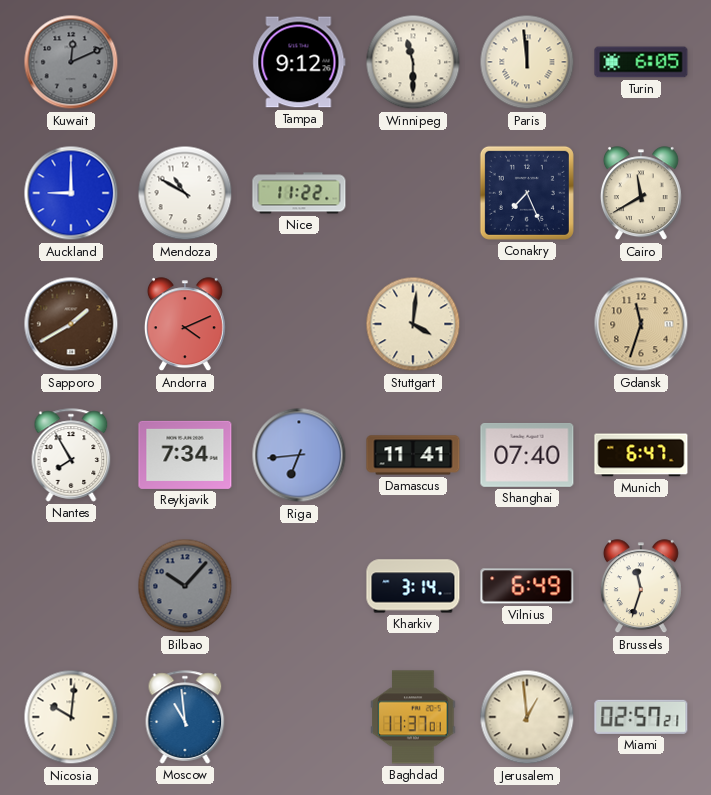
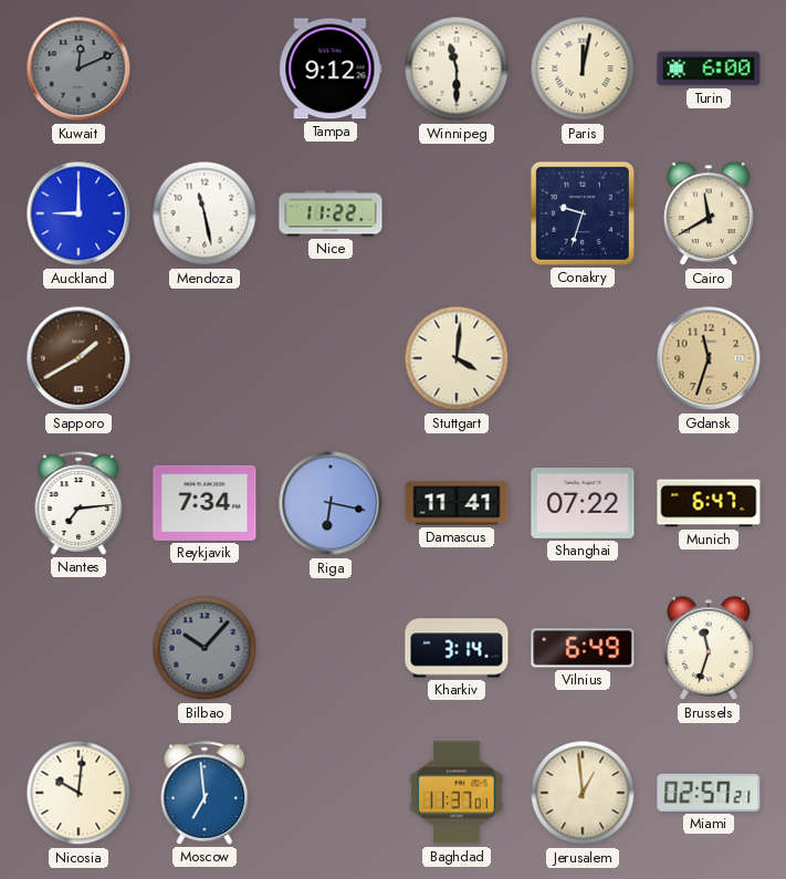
Paris: 11:59 -> 12:02
Turin: 6:05 -> 6:00
Mendoza: 10:50 -> 11:28
Conakry: 7:26 -> 9:33
Andorra: 4:11 -> none
Nantes: 7:55 -> 7:14
Riga: 6:44 -> 6:17
Shanghai: 07:40 -> 07:22
Moscow: 10:59 -> 6:59
